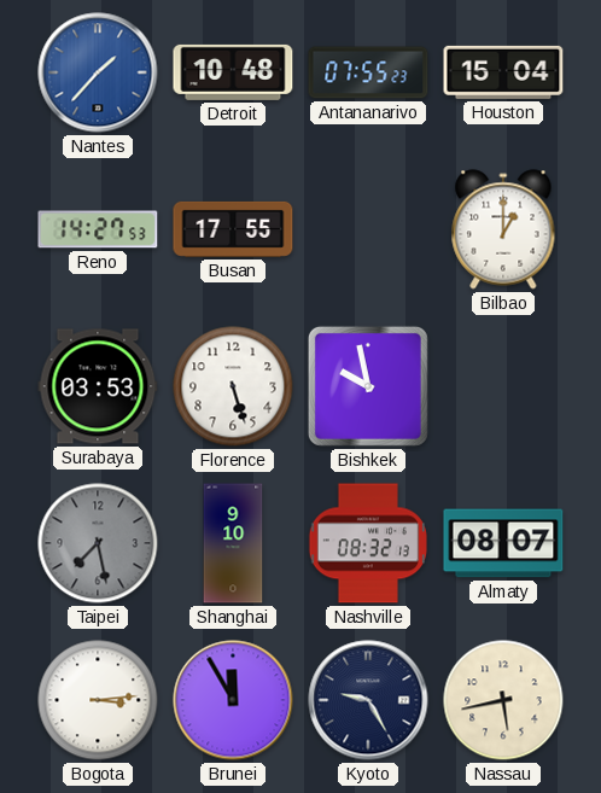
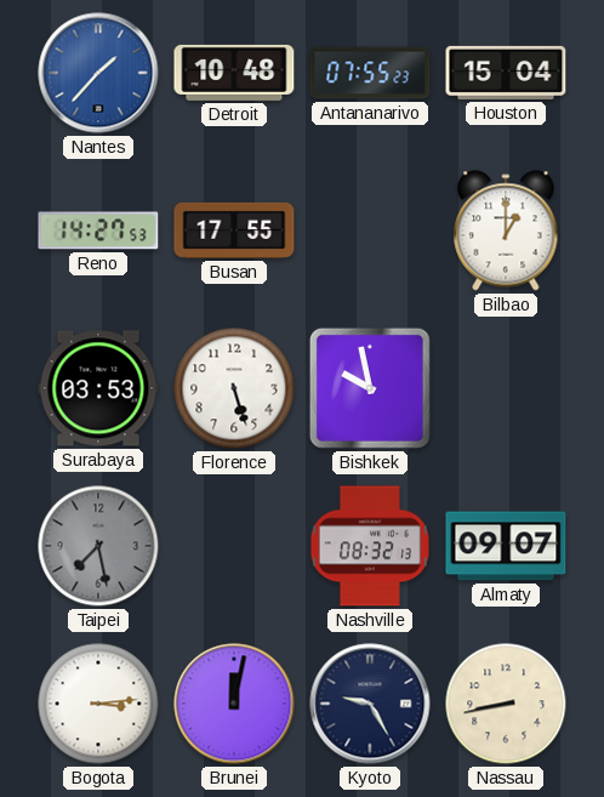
Shanghai: 9:10 -> none
Almaty: 08:07 -> 09:07
Brunei: 11:55 -> 12:02
Nassau: 5:43 -> 8:43
